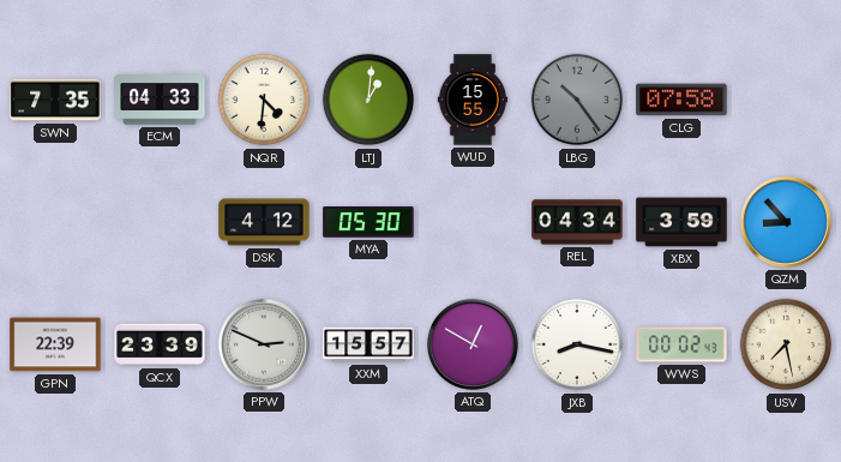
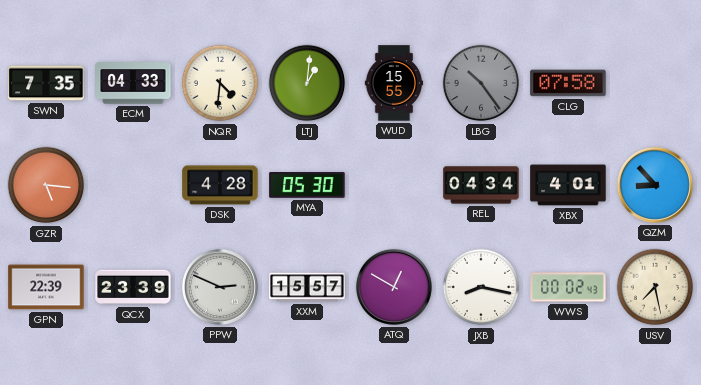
GZR: none -> 5:16
DSK: 4:12 -> 4:28
XBX: 3:59 -> 4:01
